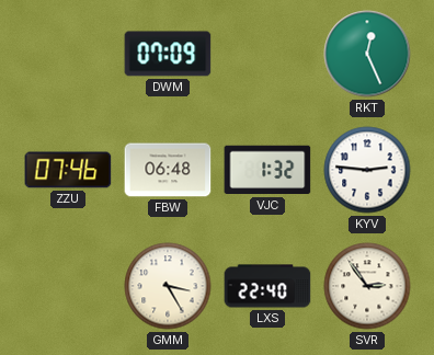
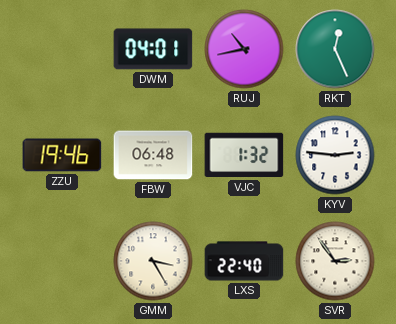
DWM: 07:09 -> 04:01
RUJ: none -> 10:43
ZZU: 07:46 -> 19:46
